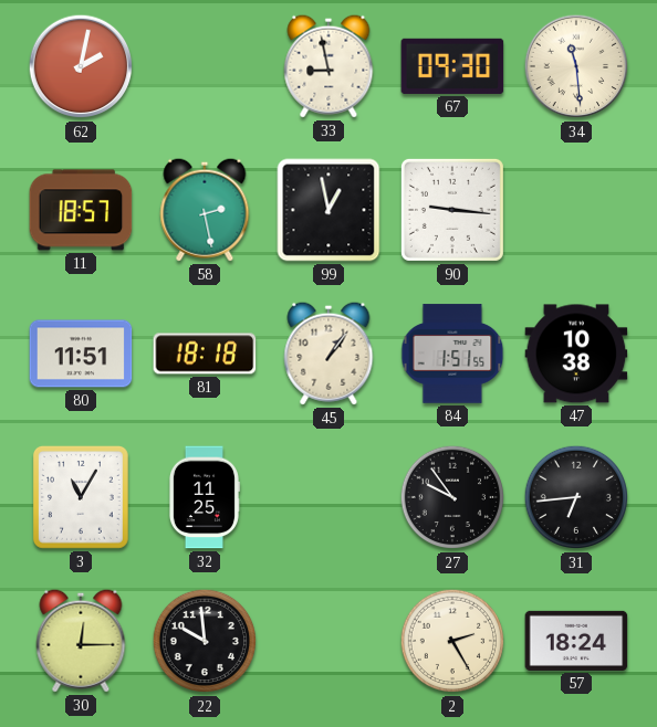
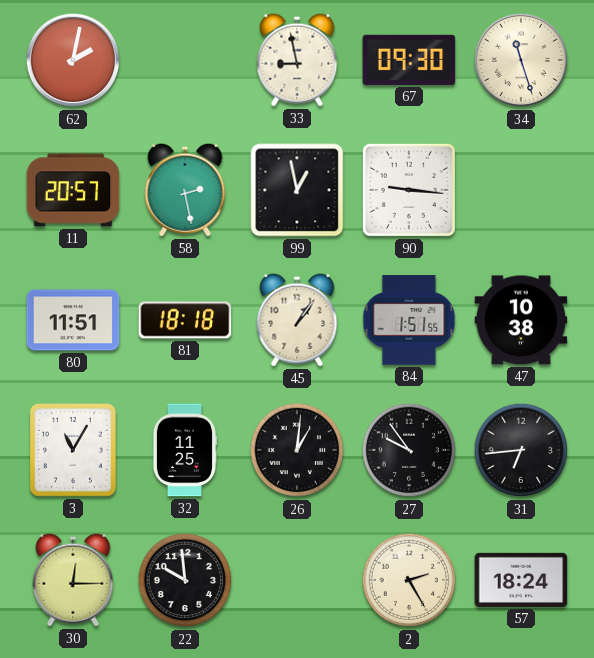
34: 11:29 -> 11:27
11: 18:57 -> 20:57
26: none -> 1:01
